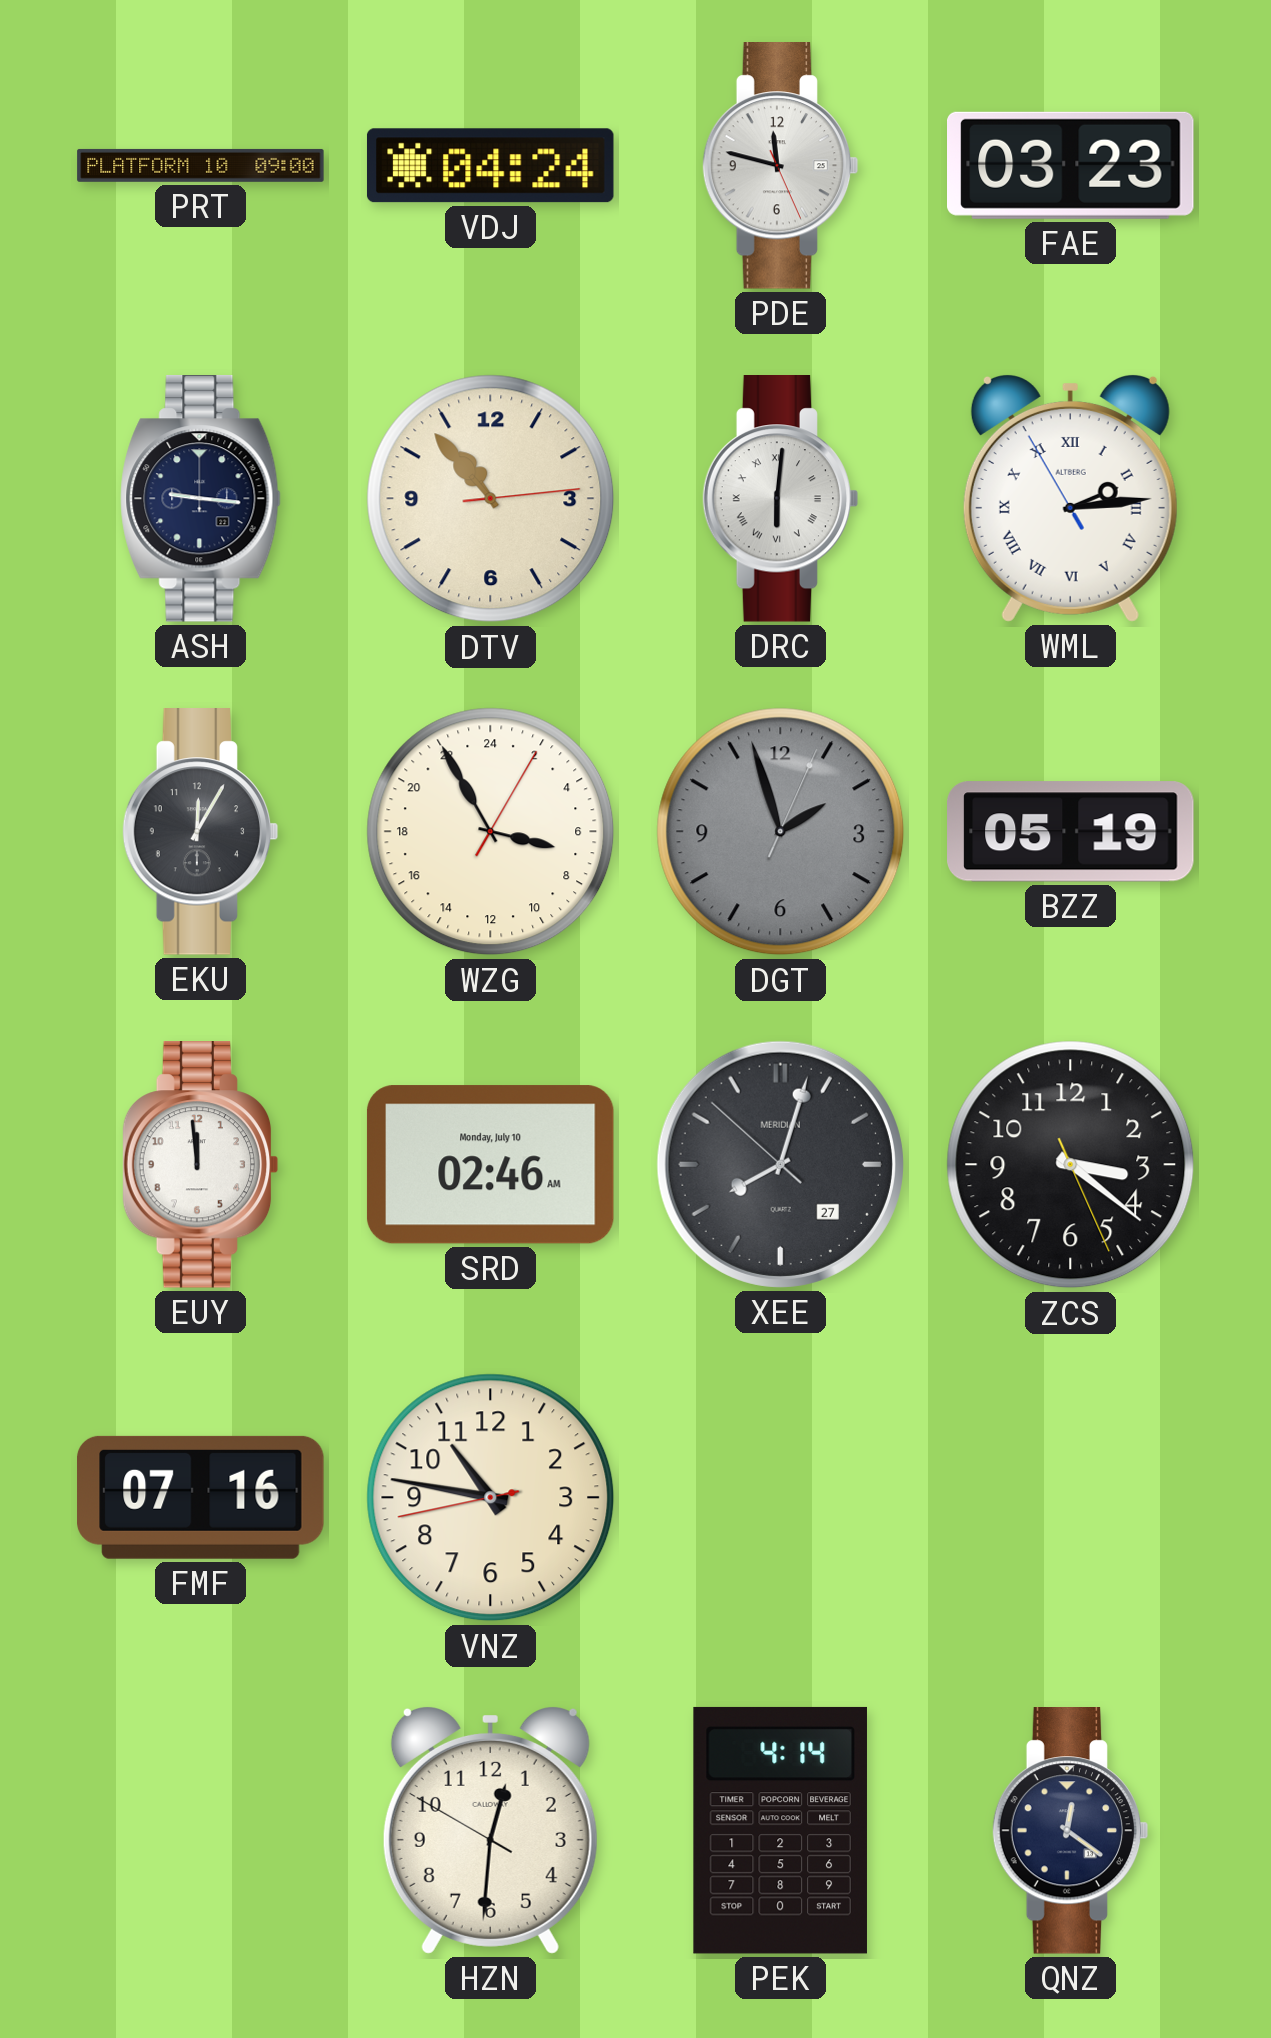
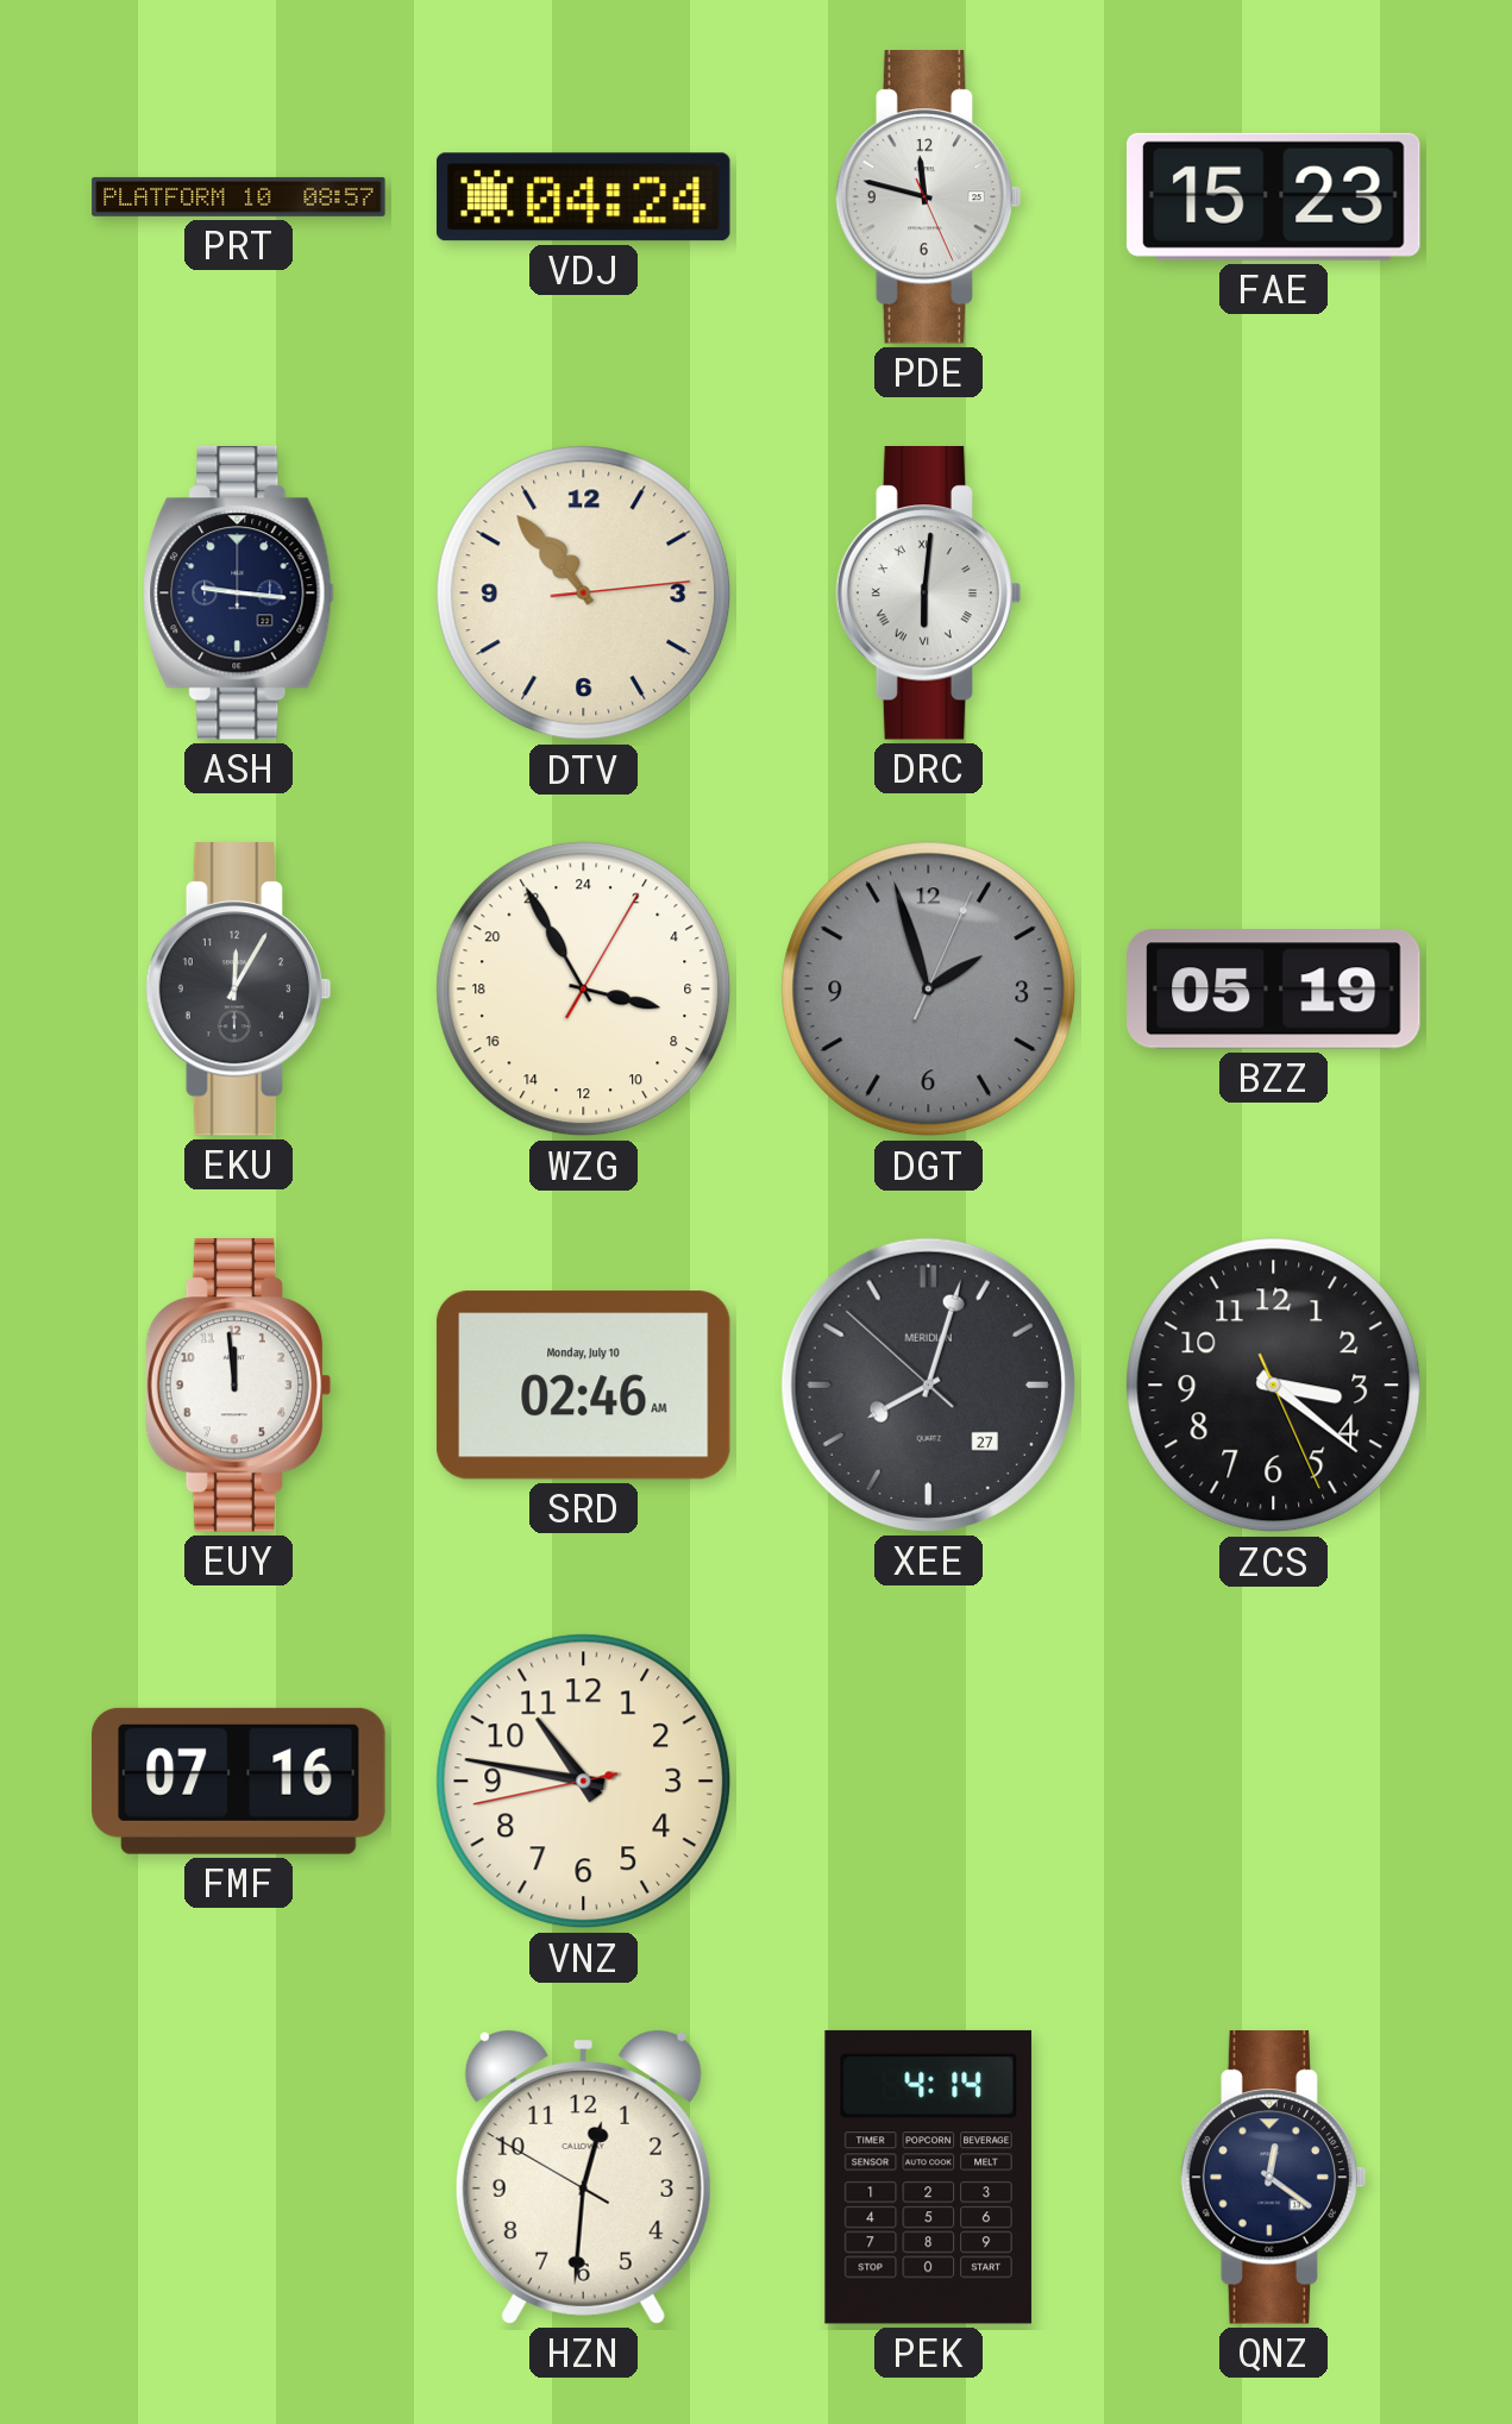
PRT: 09:00 -> 08:57
FAE: 03:23 -> 15:23
WML: 2:13 -> none
